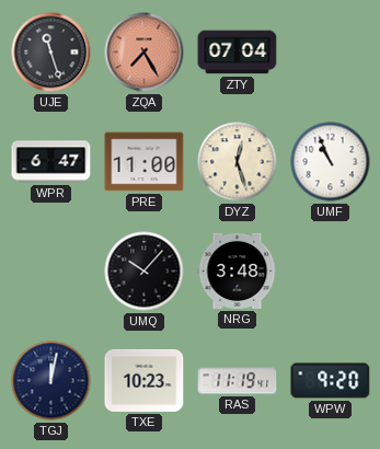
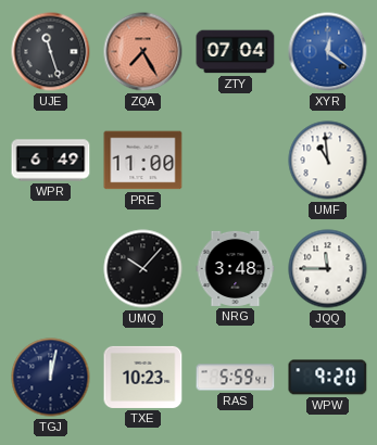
XYR: none -> 12:21
WPR: 6:47 -> 6:49
DYZ: 12:27 -> none
UMF: 10:56 -> 10:59
JQQ: none -> 11:45
RAS: 11:19 -> 5:59
